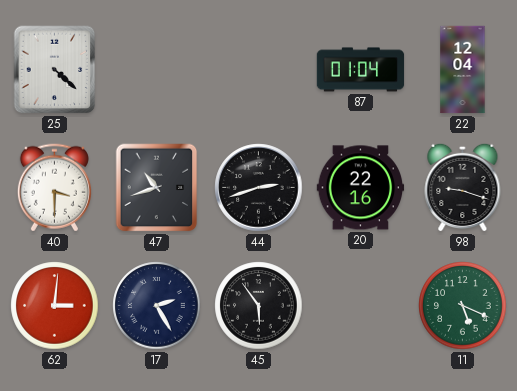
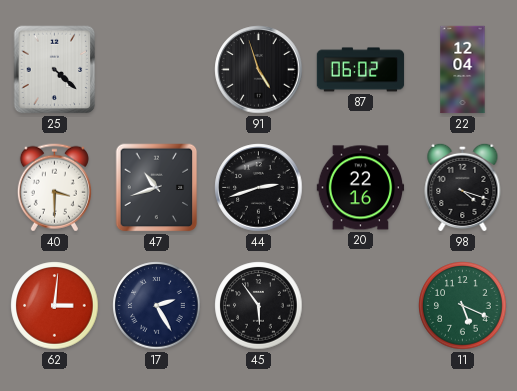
91: none -> 4:57
87: 01:04 -> 06:02
98: 9:18 -> 4:18
